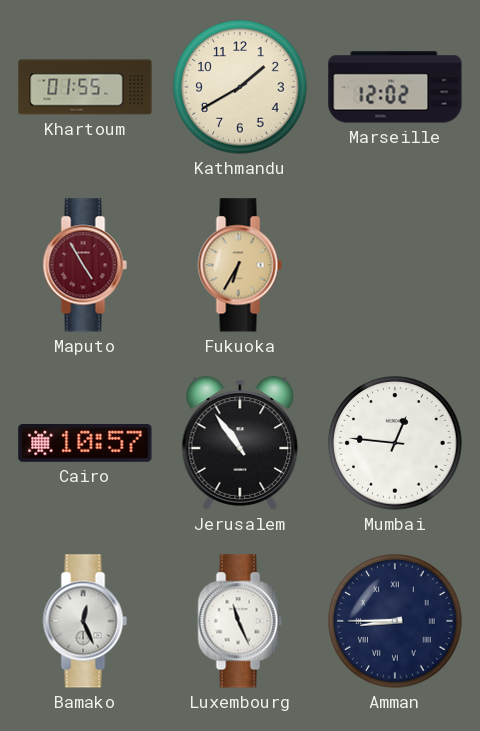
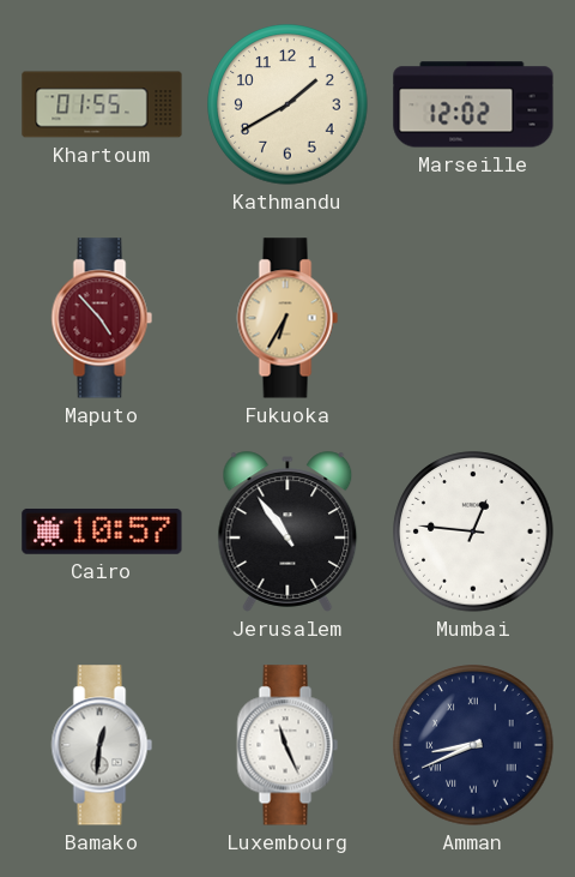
Maputo: 4:55 -> 4:53
Bamako: 12:26 -> 12:31
Amman: 8:45 -> 8:41
